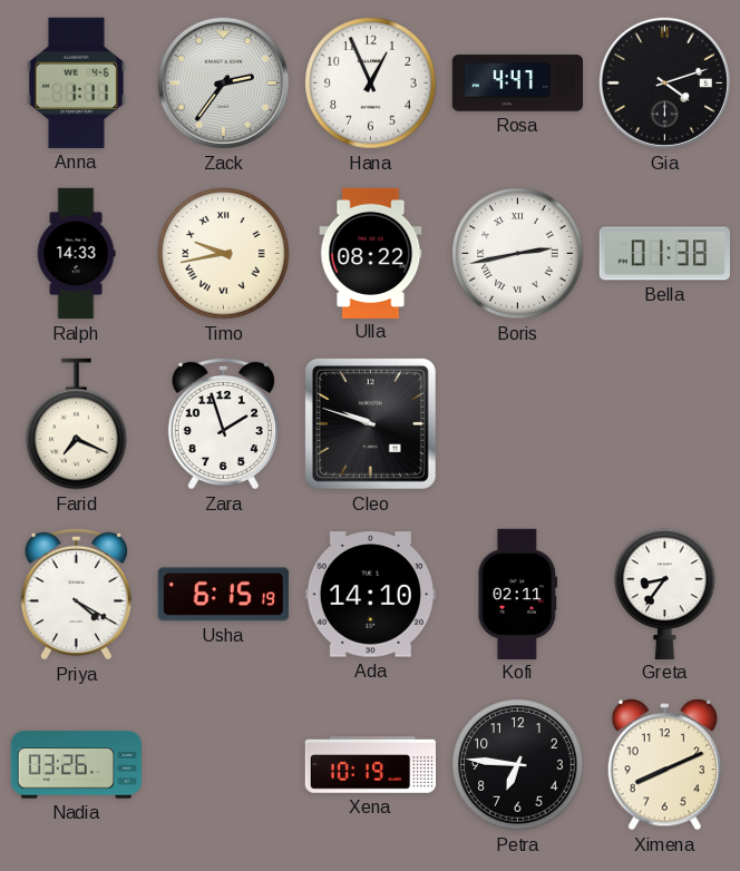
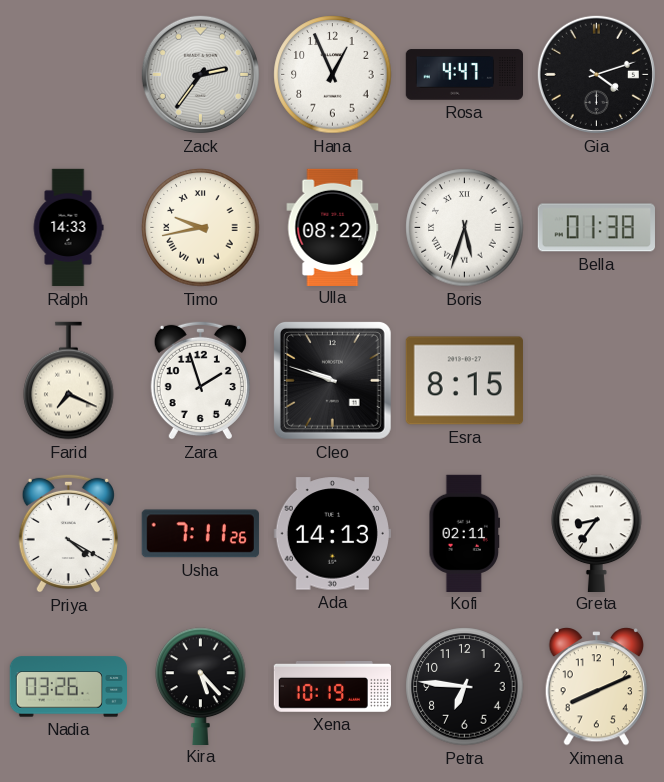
Anna: 1:11 -> none
Boris: 2:43 -> 5:33
Esra: none -> 8:15
Usha: 6:15 -> 7:11
Ada: 14:10 -> 14:13
Kira: none -> 5:23
